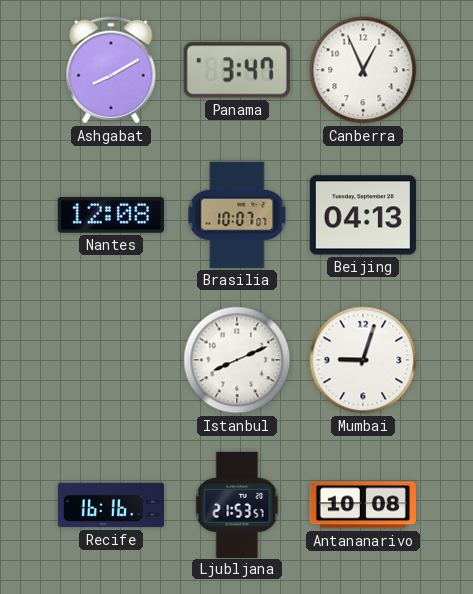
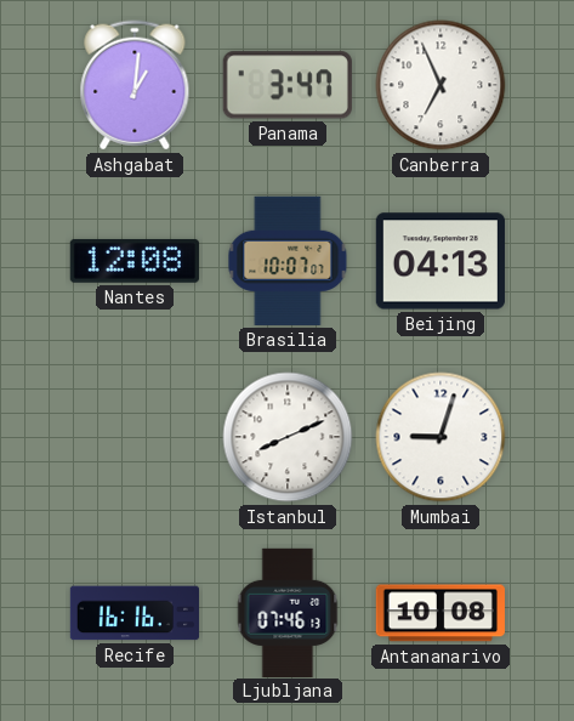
Ashgabat: 8:10 -> 1:01
Canberra: 12:56 -> 6:56
Ljubljana: 21:53 -> 07:46
